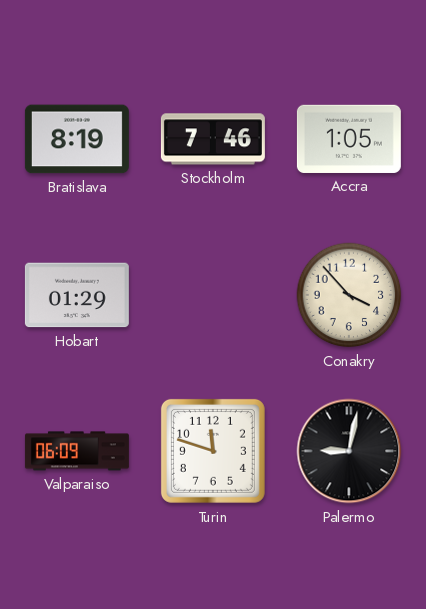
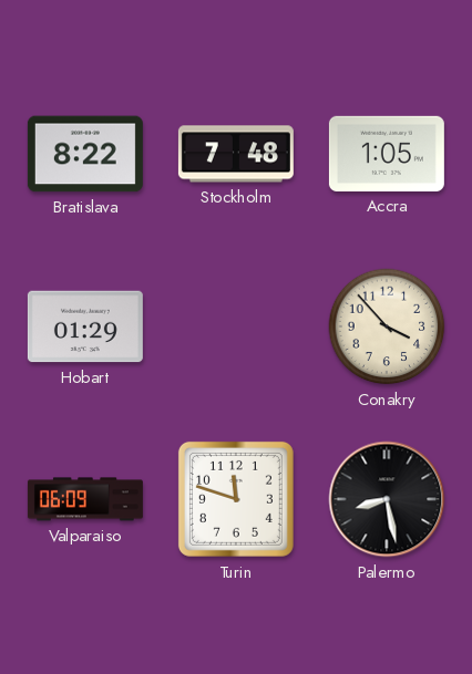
Bratislava: 8:19 -> 8:22
Stockholm: 7:46 -> 7:48
Palermo: 9:02 -> 8:28
